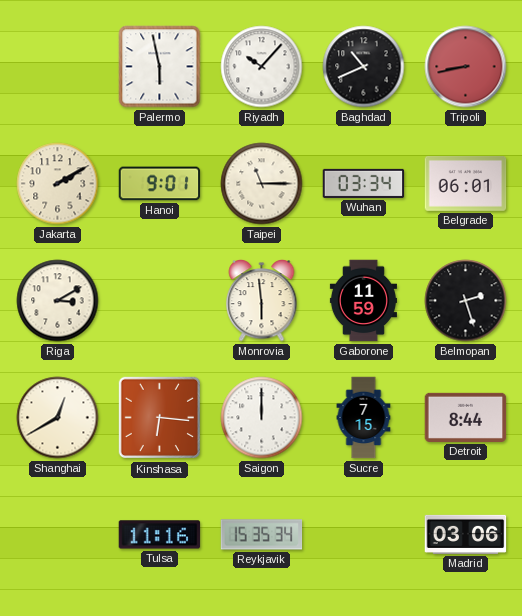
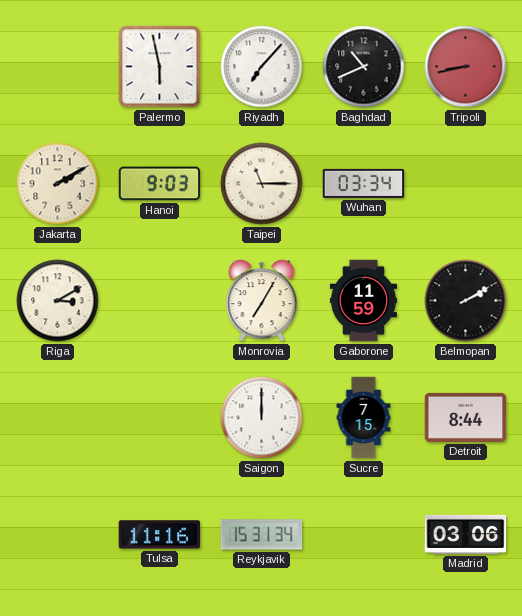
Riyadh: 10:07 -> 7:07
Hanoi: 9:01 -> 9:03
Belgrade: 06:01 -> none
Monrovia: 5:59 -> 7:05
Belmopan: 2:27 -> 2:10
Shanghai: 12:40 -> none
Kinshasa: 6:16 -> none
Reykjavik: 15:35 -> 15:31
